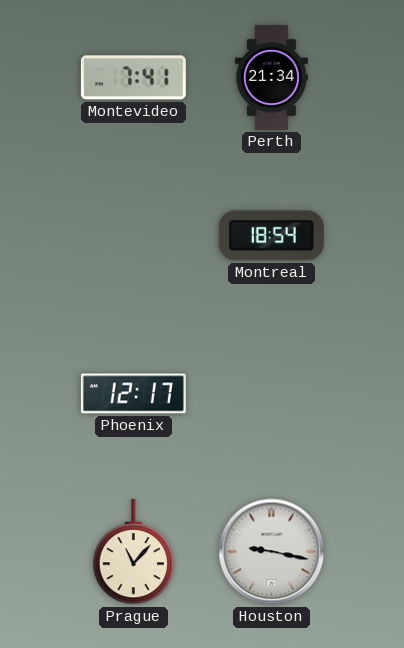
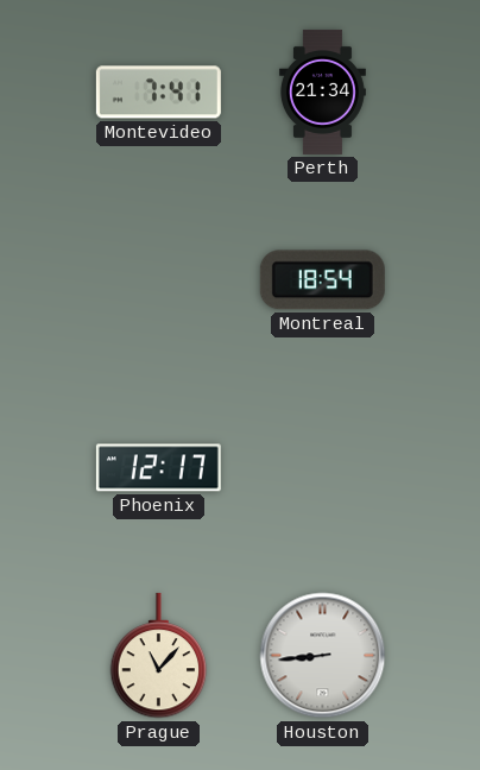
Houston: 9:17 -> 8:44
